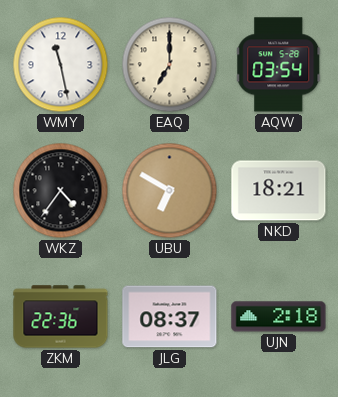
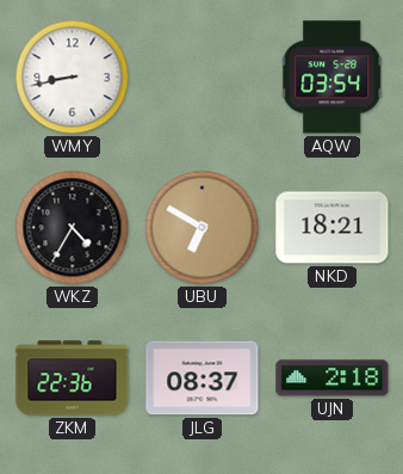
WMY: 11:28 -> 8:43
EAQ: 7:00 -> none
WKZ: 4:36 -> 4:35
